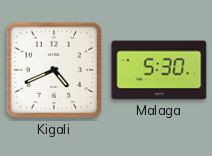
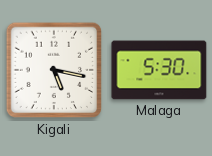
Kigali: 4:41 -> 5:17
